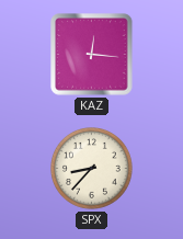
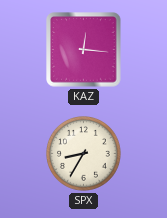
SPX: 8:37 -> 8:35
